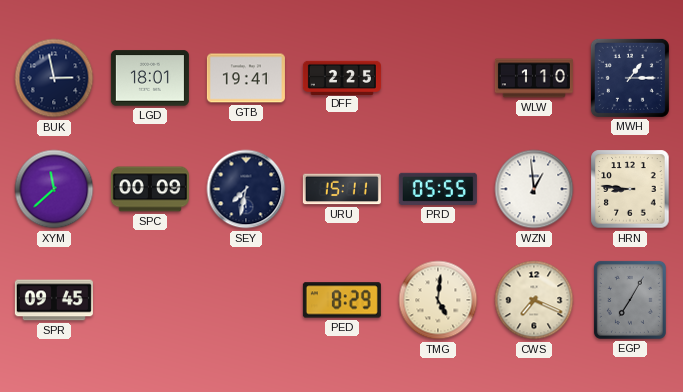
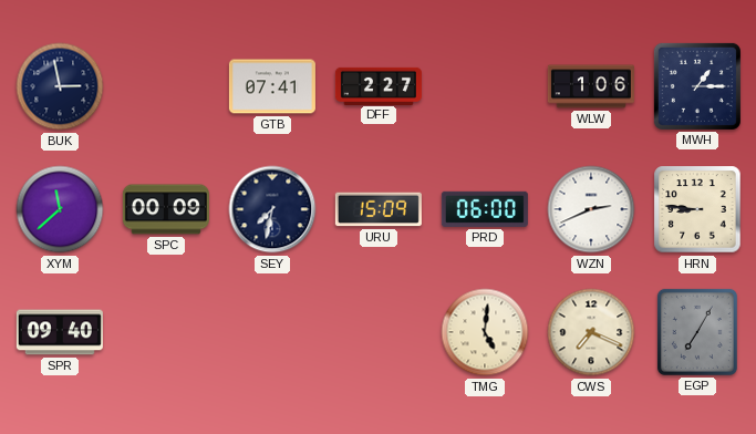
LGD: 18:01 -> none
GTB: 19:41 -> 07:41
DFF: 2:25 -> 2:27
WLW: 1:10 -> 1:06
URU: 15:11 -> 15:09
PRD: 05:55 -> 06:00
WZN: 12:59 -> 2:41
SPR: 09:45 -> 09:40
PED: 8:29 -> none
